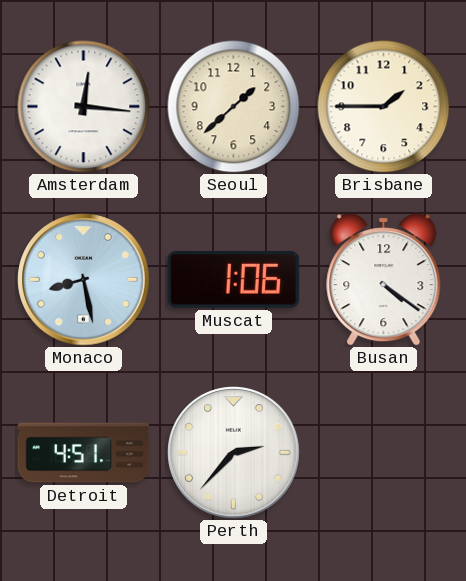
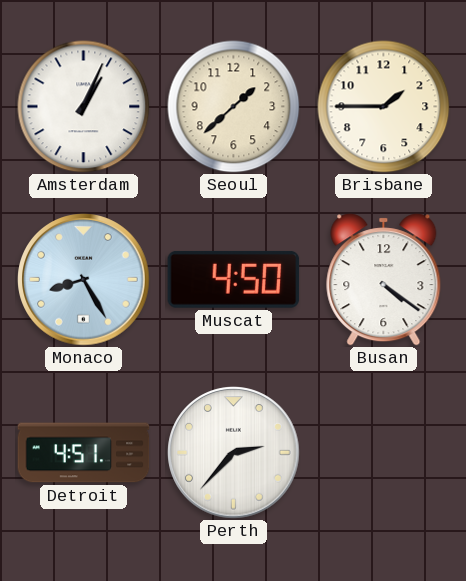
Amsterdam: 12:16 -> 1:04
Monaco: 8:28 -> 8:25
Muscat: 1:06 -> 4:50
